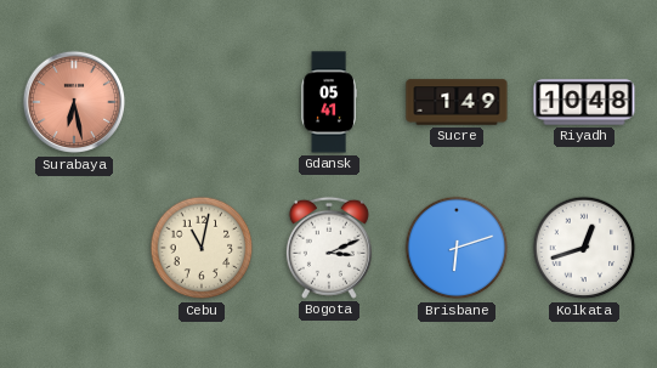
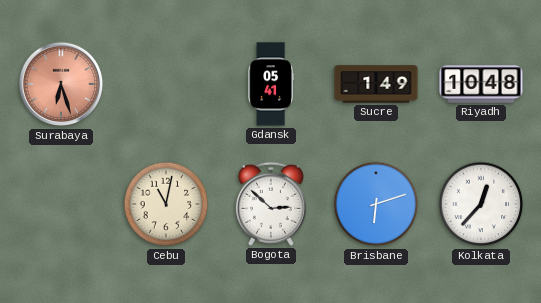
Surabaya: 6:28 -> 6:27
Bogota: 3:11 -> 2:52
Kolkata: 12:42 -> 12:37
